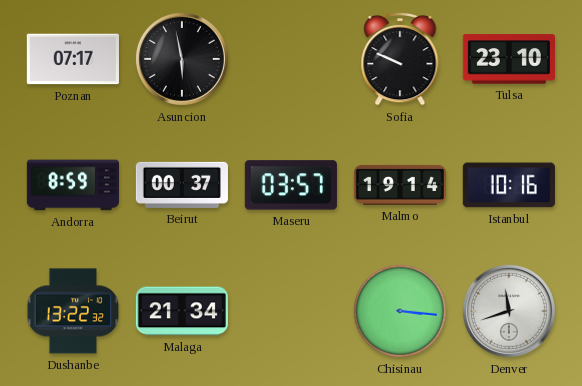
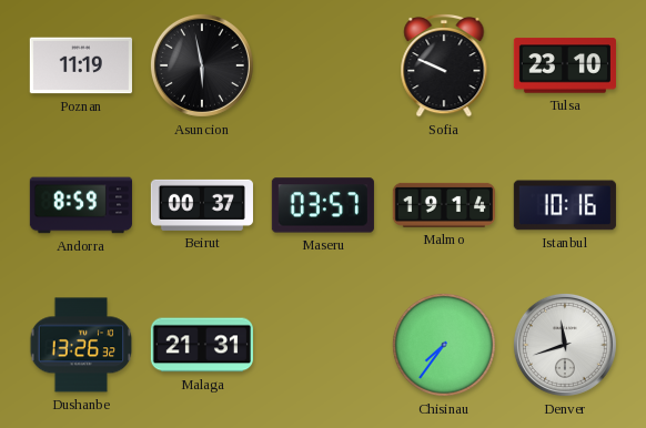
Poznan: 07:17 -> 11:19
Dushanbe: 13:22 -> 13:26
Malaga: 21:34 -> 21:31
Chisinau: 3:16 -> 7:36
